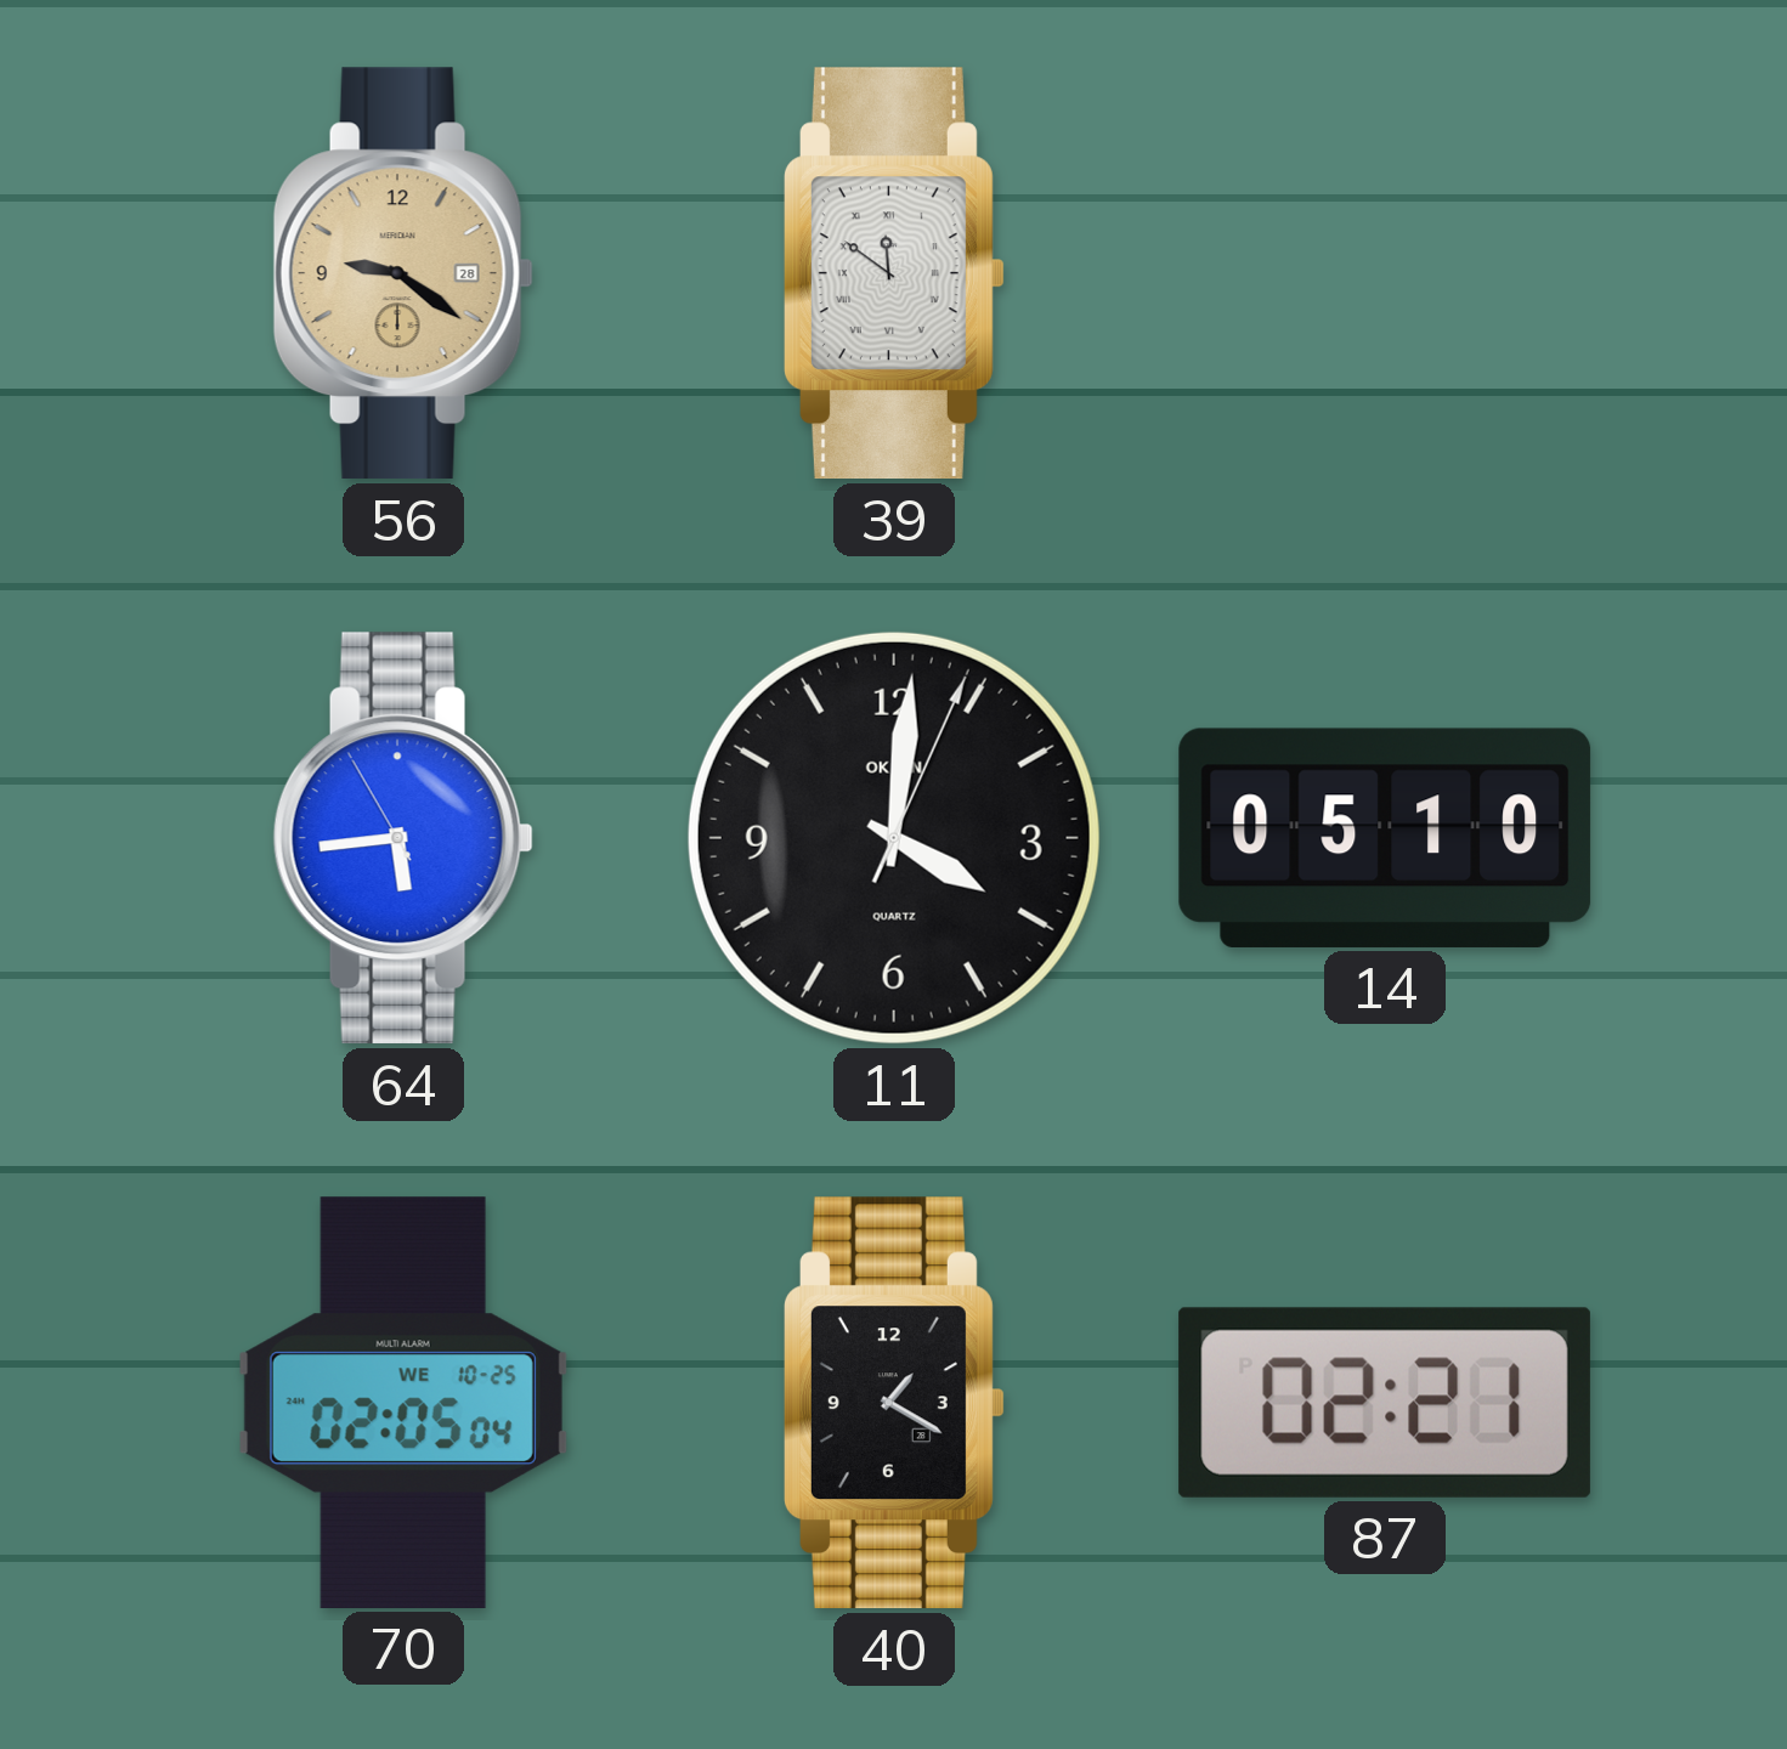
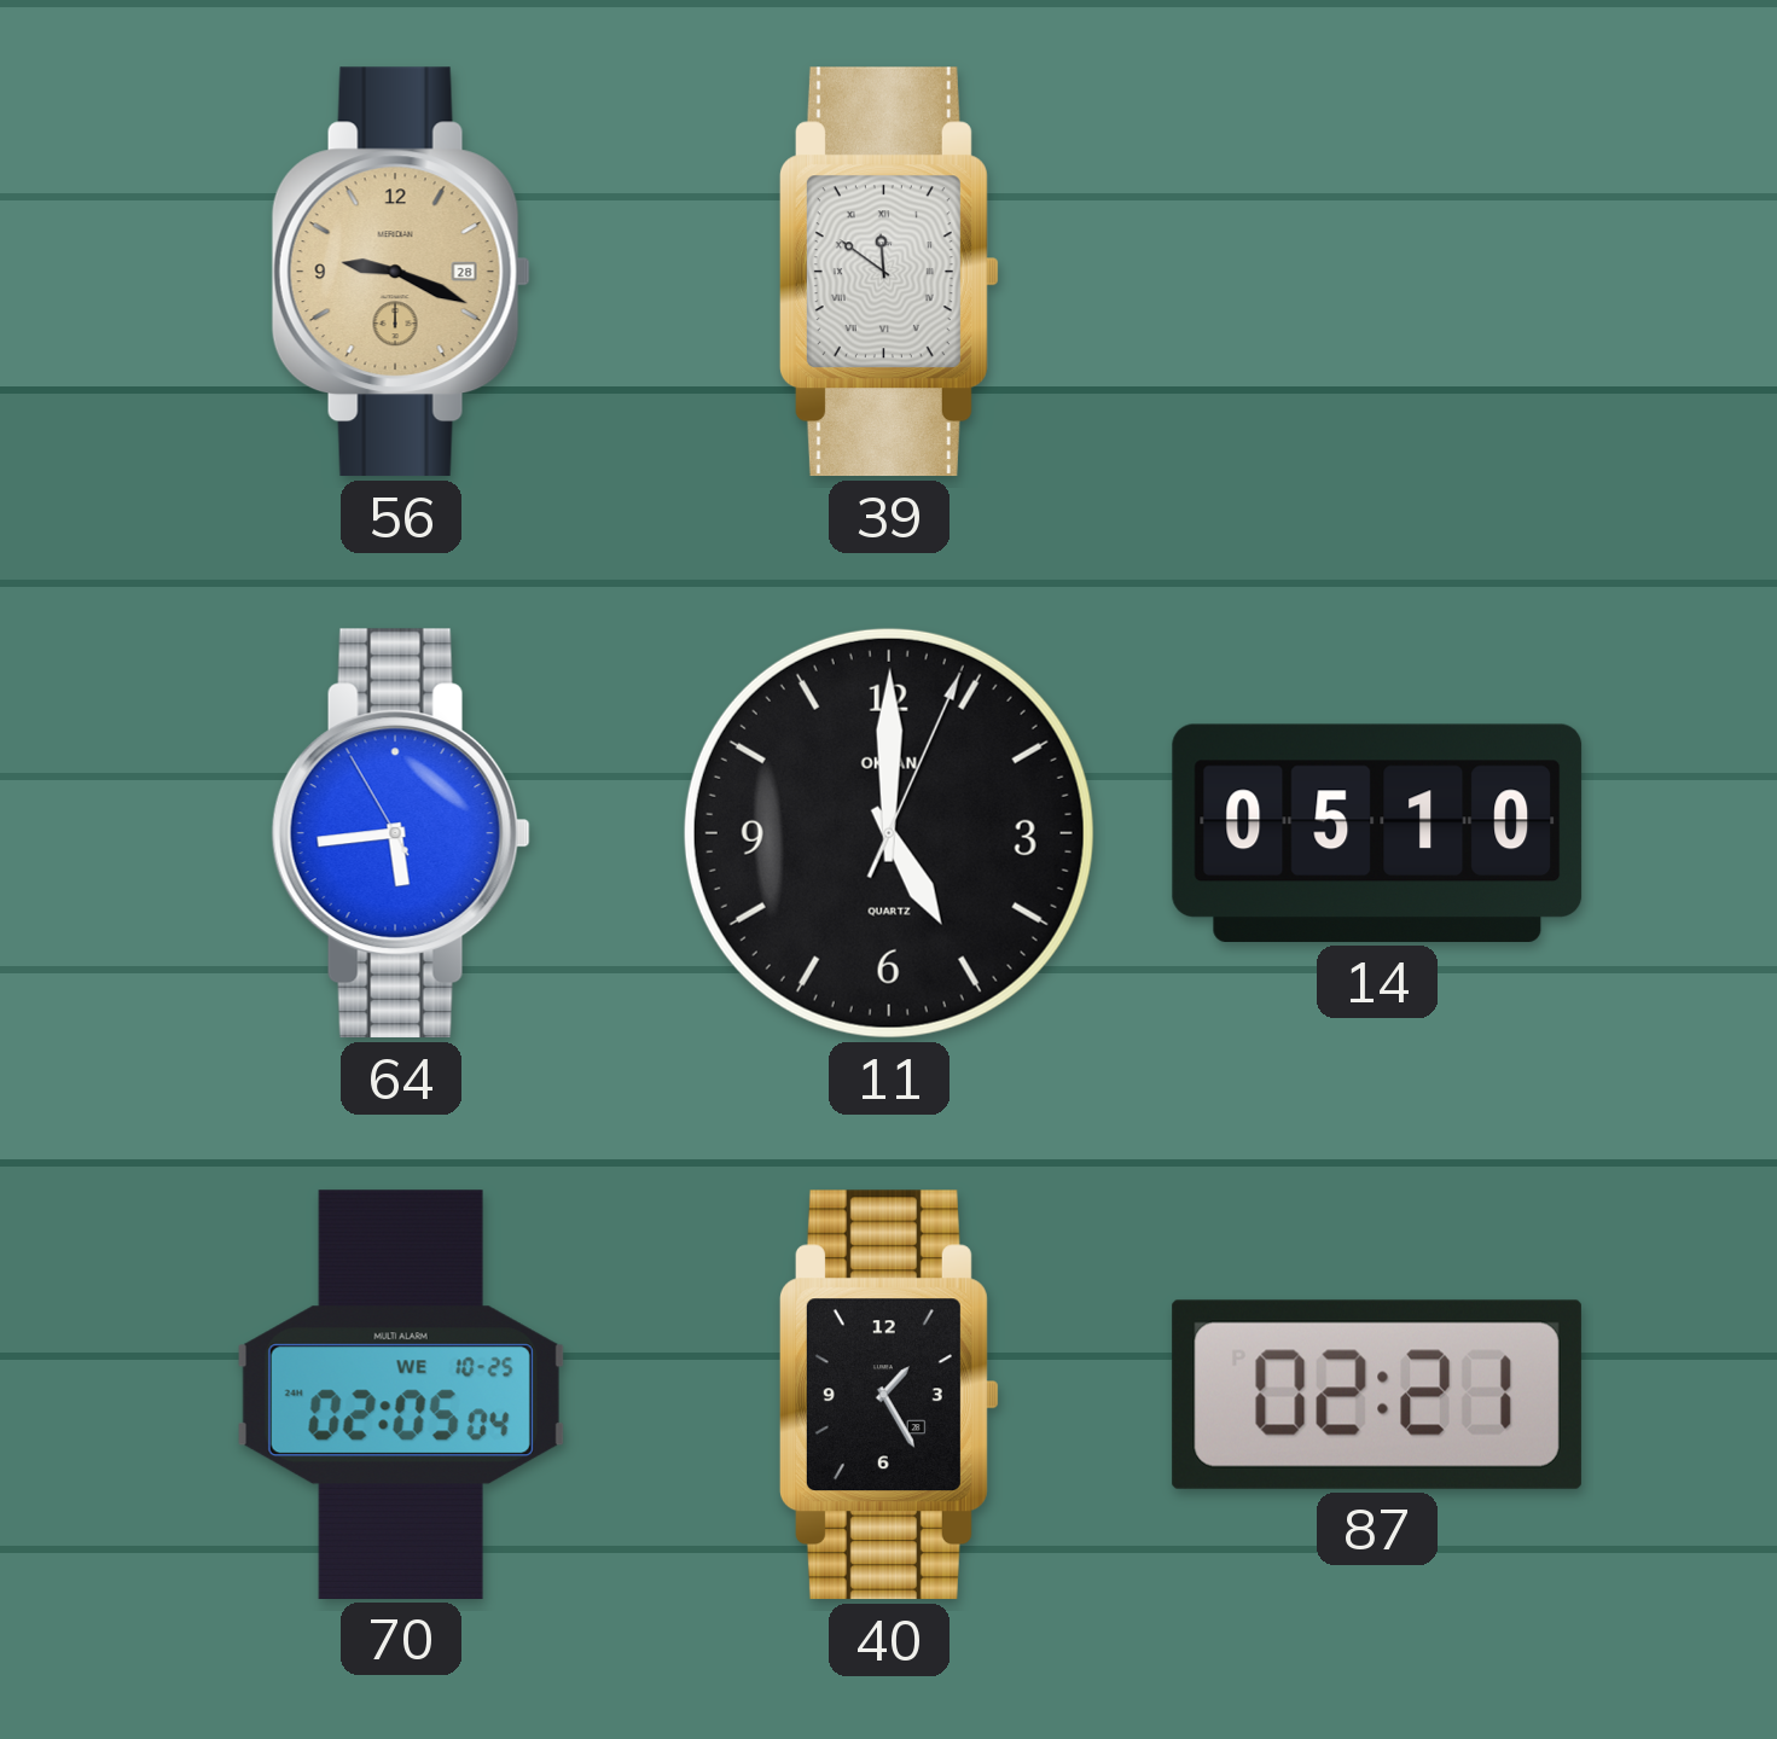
56: 9:21 -> 9:19
11: 4:01 -> 5:00
40: 1:20 -> 1:25
